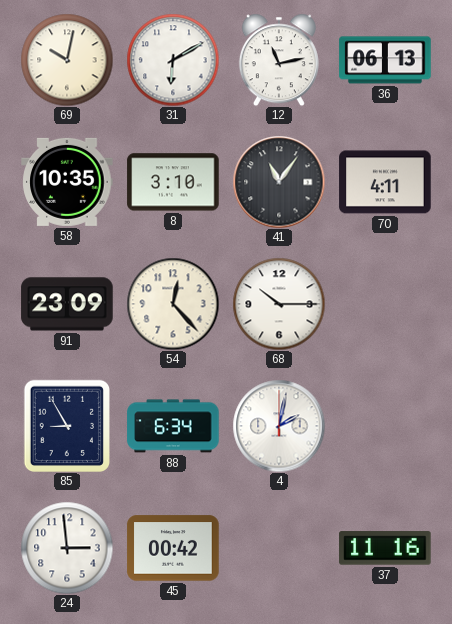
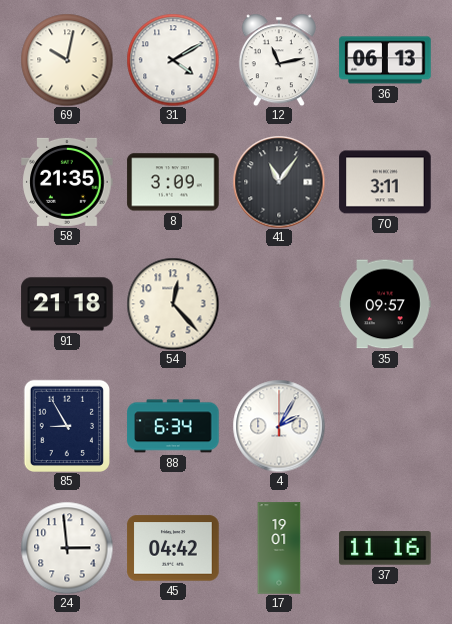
31: 6:10 -> 4:10
58: 10:35 -> 21:35
8: 3:10 -> 3:09
70: 4:11 -> 3:11
91: 23:09 -> 21:18
68: 10:15 -> none
35: none -> 09:57
4: 2:02 -> 2:05
45: 00:42 -> 04:42
17: none -> 19:01
